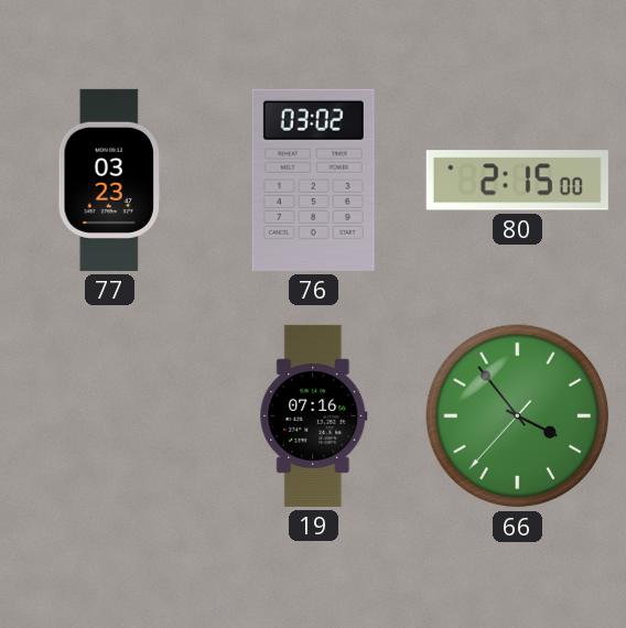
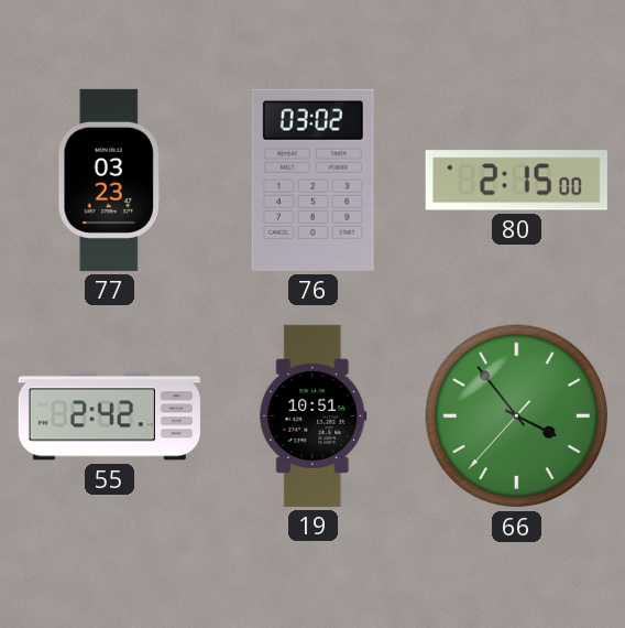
55: none -> 2:42
19: 07:16 -> 10:51
